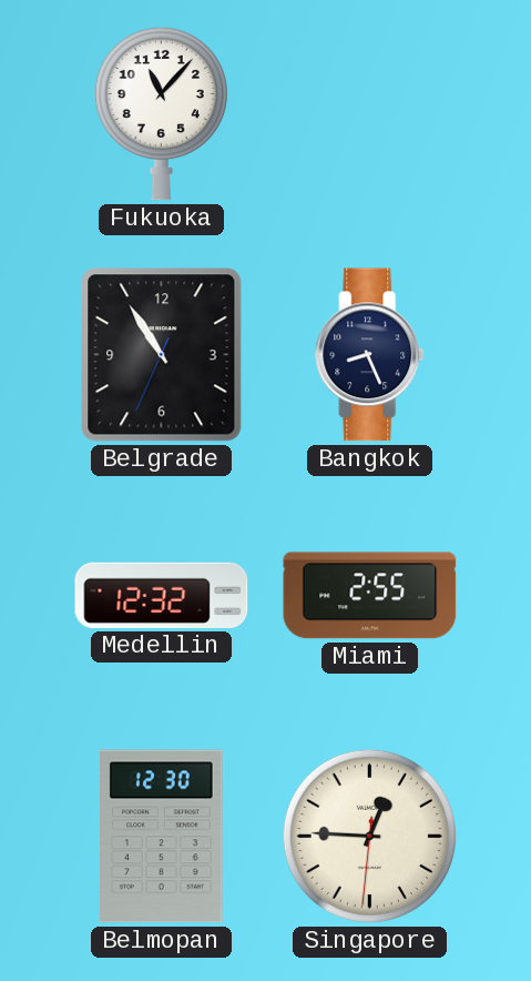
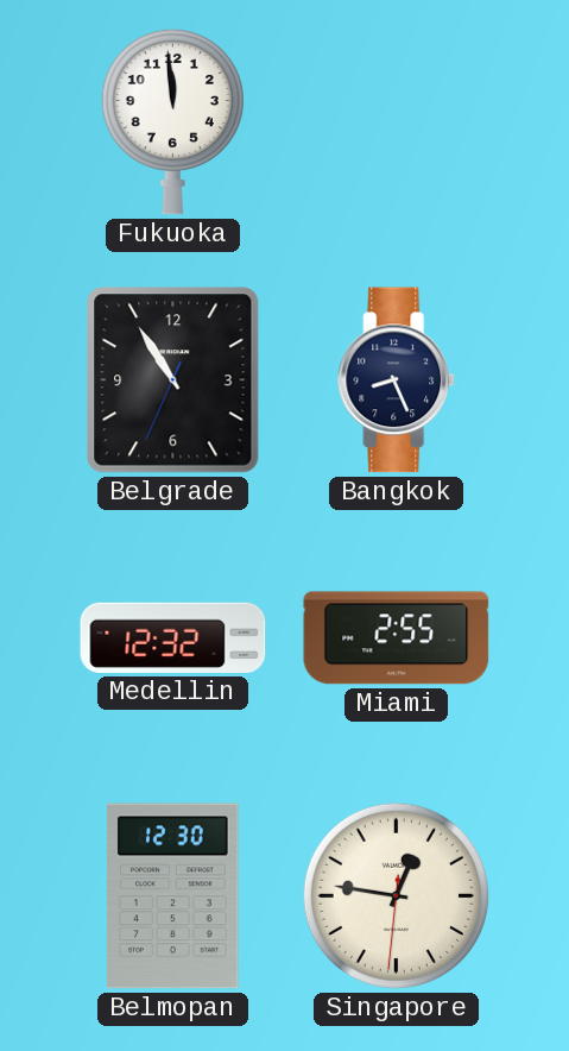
Fukuoka: 11:07 -> 11:59
Singapore: 12:45 -> 12:46
